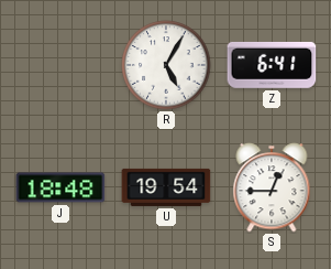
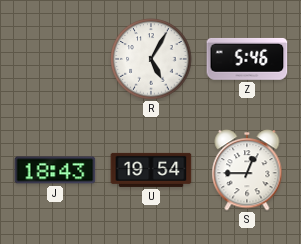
Z: 6:41 -> 5:46
J: 18:48 -> 18:43
